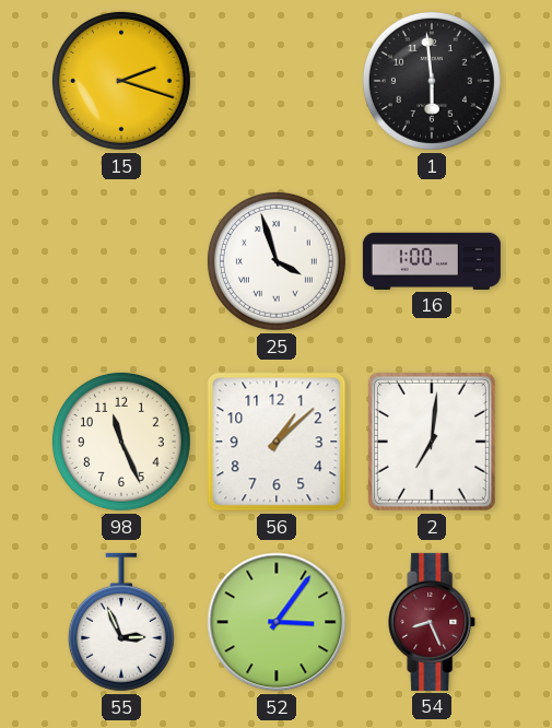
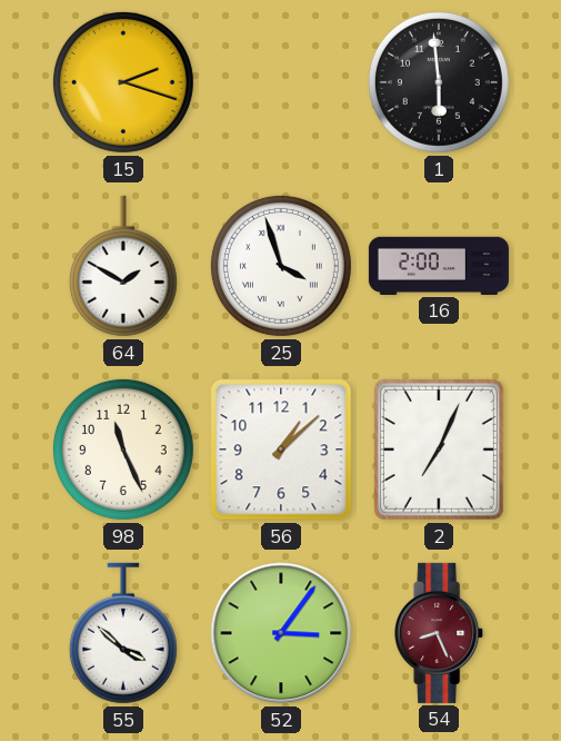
64: none -> 1:50
16: 1:00 -> 2:00
2: 7:01 -> 7:04
55: 2:56 -> 3:52
